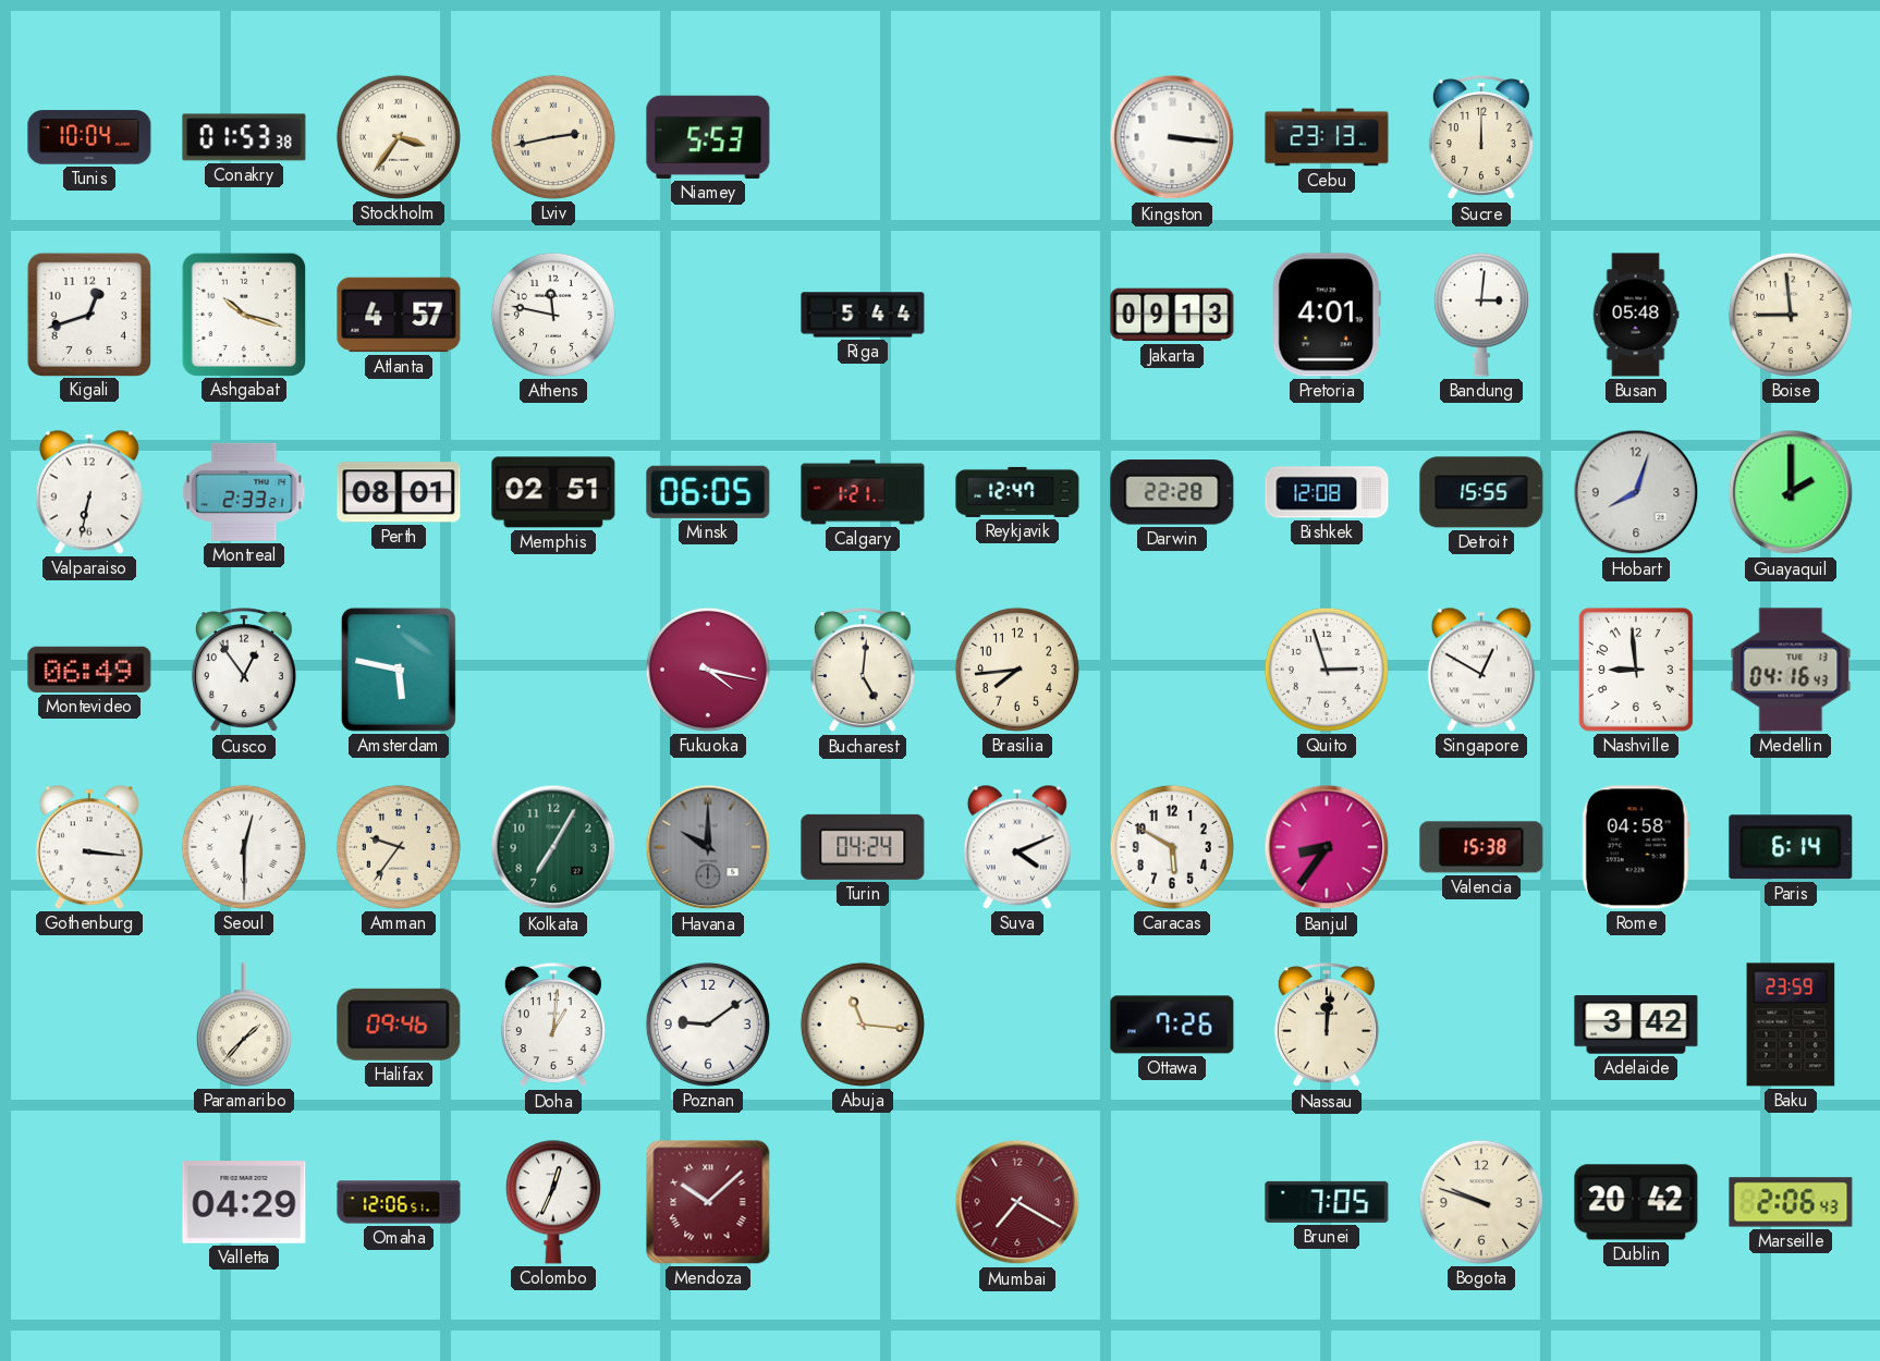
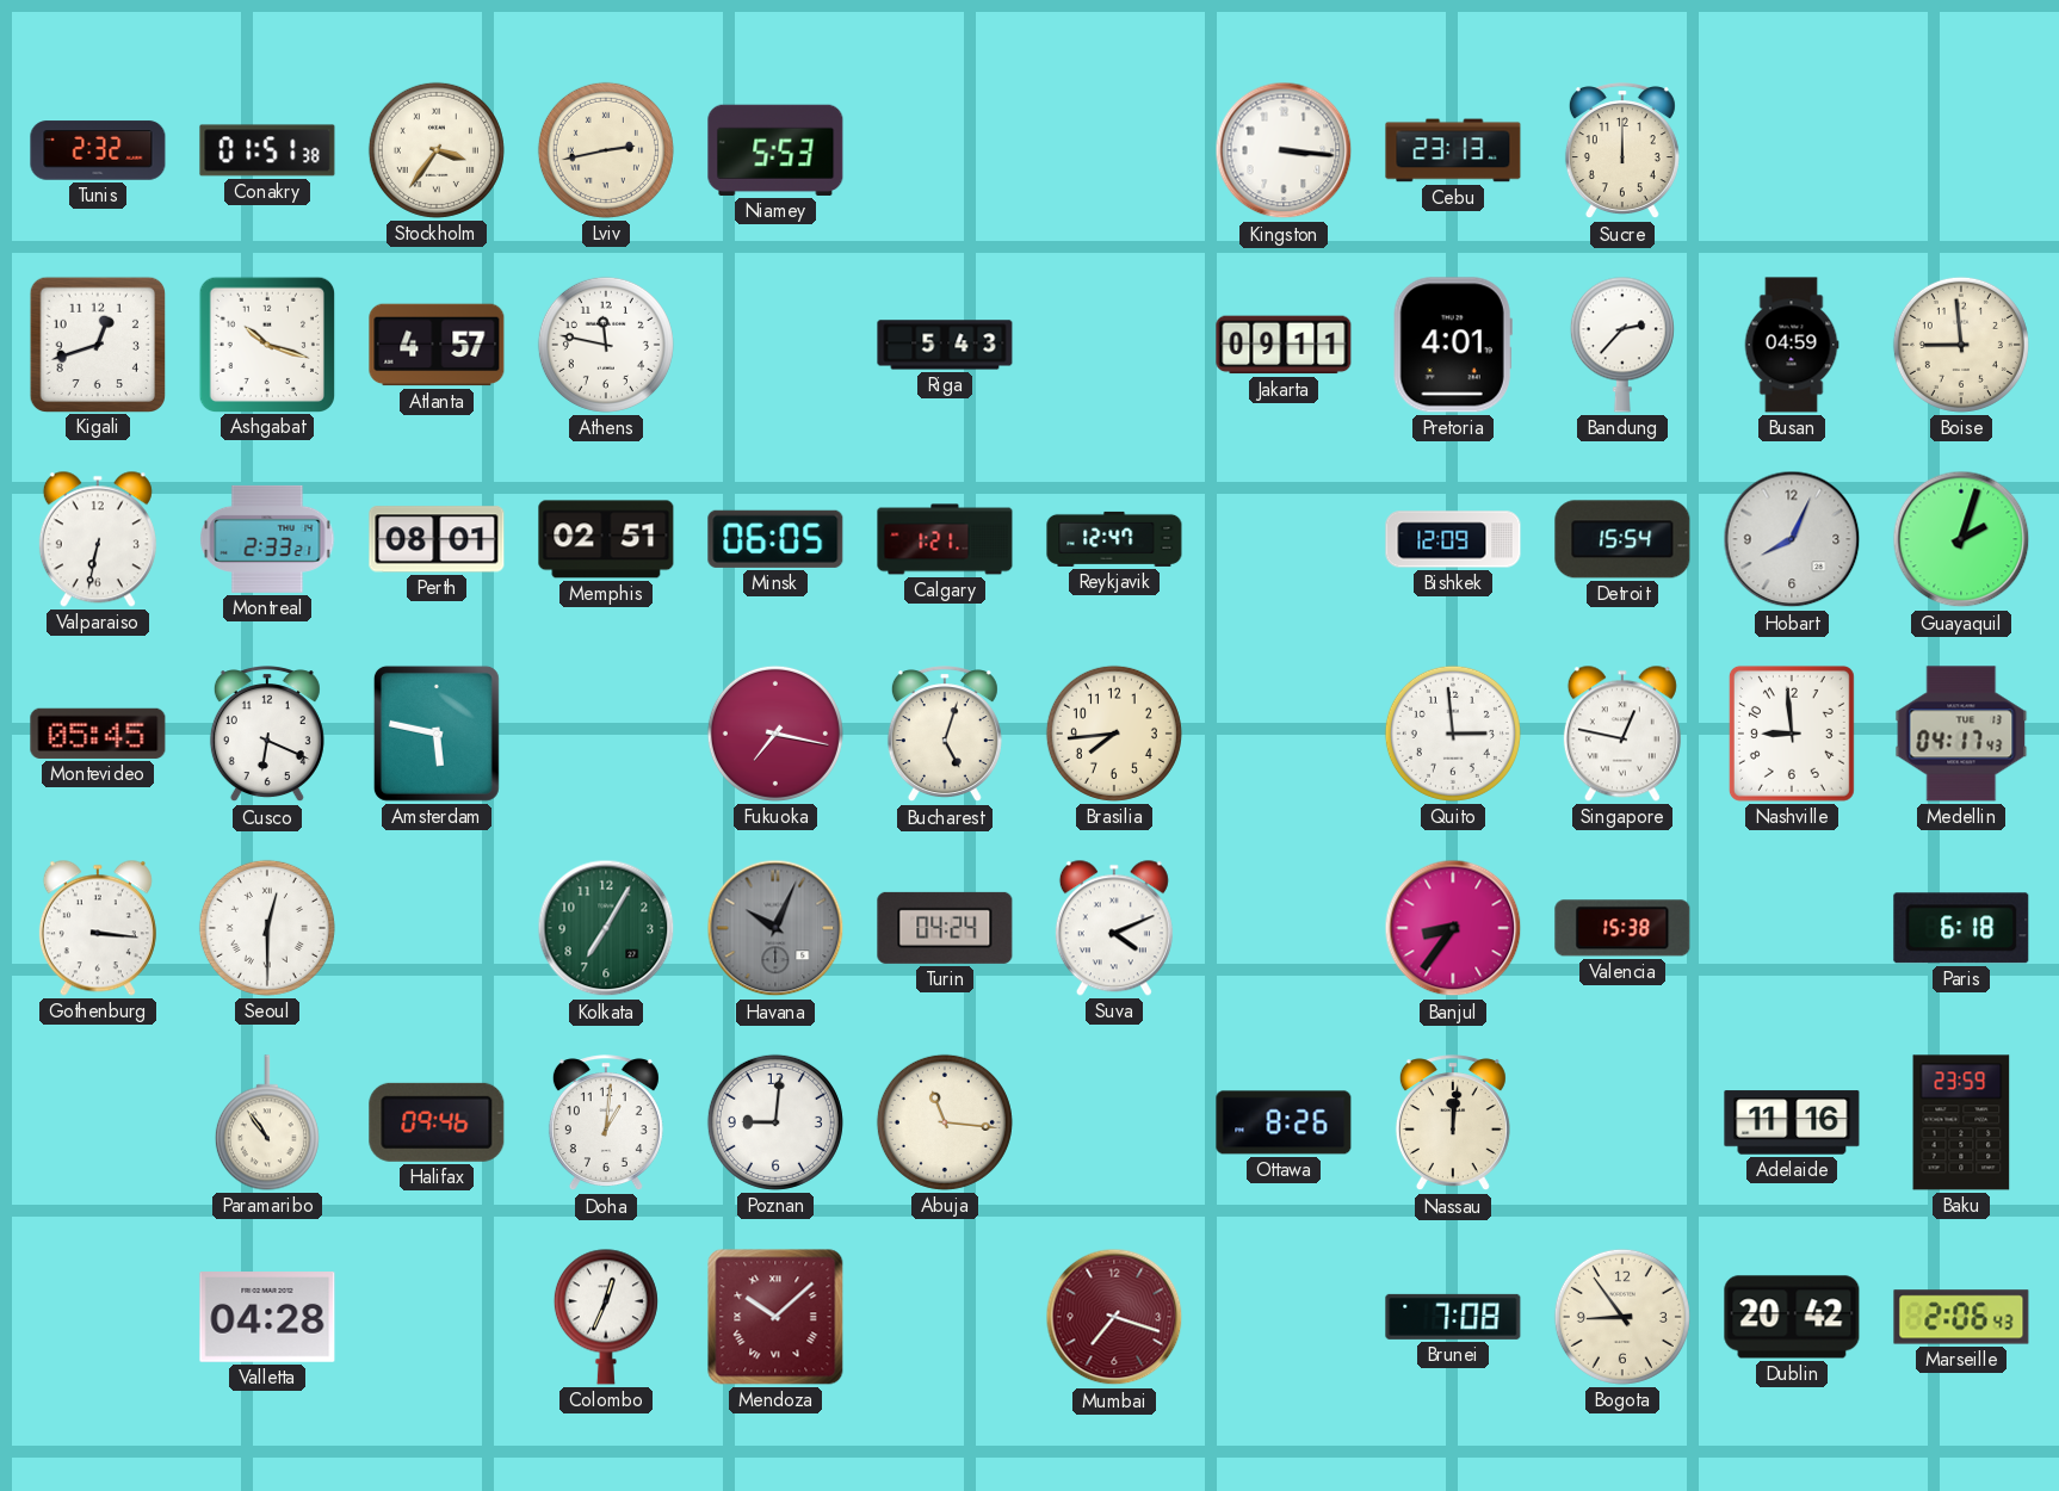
Tunis: 10:04 -> 2:32
Conakry: 01:53 -> 01:51
Riga: 5:44 -> 5:43
Jakarta: 09:13 -> 09:11
Bandung: 3:01 -> 2:37
Busan: 05:48 -> 04:59
Darwin: 22:28 -> none
Bishkek: 12:08 -> 12:09
Detroit: 15:55 -> 15:54
Hobart: 8:03 -> 8:04
Guayaquil: 2:00 -> 2:03
Montevideo: 06:49 -> 05:45
Cusco: 12:54 -> 6:19
Fukuoka: 4:17 -> 7:17
Bucharest: 5:01 -> 5:03
Quito: 2:57 -> 2:59
Singapore: 12:50 -> 12:47
Medellin: 04:16 -> 04:17
Amman: 9:36 -> none
Havana: 10:00 -> 10:04
Caracas: 5:50 -> none
Rome: 04:58 -> none
Paris: 6:14 -> 6:18
Paramaribo: 1:37 -> 10:54
Poznan: 9:09 -> 9:01
Ottawa: 7:26 -> 8:26
Adelaide: 3:42 -> 11:16
Valletta: 04:29 -> 04:28
Omaha: 12:06 -> none
Mumbai: 7:20 -> 7:18
Brunei: 7:05 -> 7:08
Bogota: 9:48 -> 8:54
